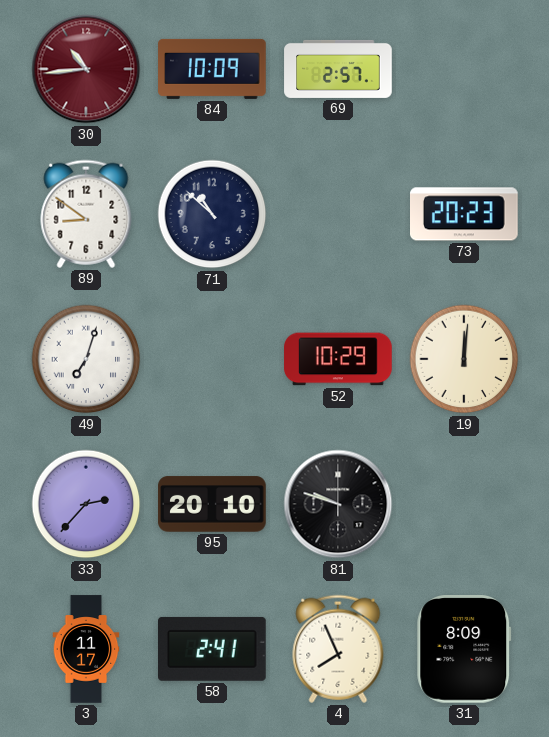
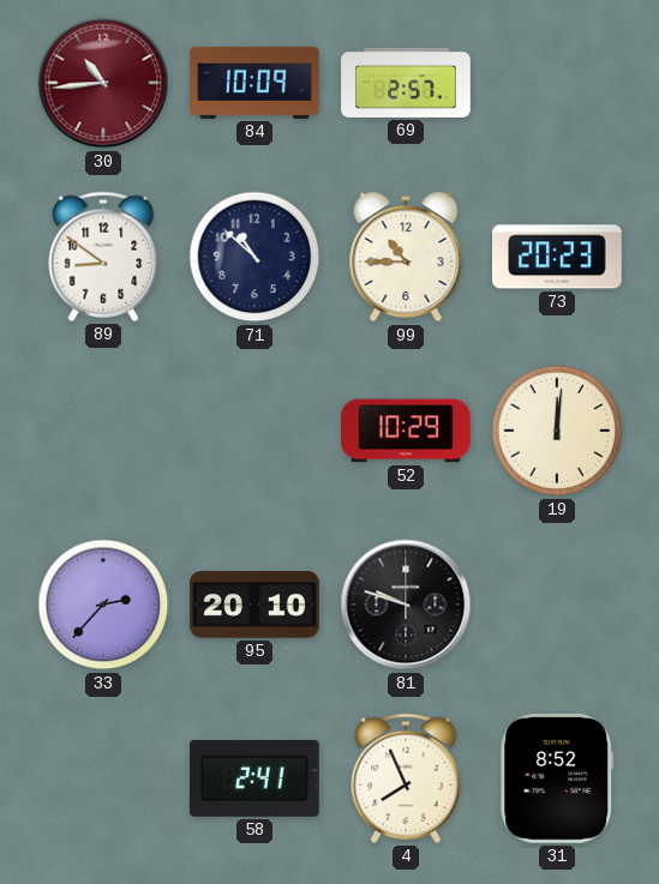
99: none -> 10:45
49: 7:03 -> none
3: 11:17 -> none
31: 8:09 -> 8:52
